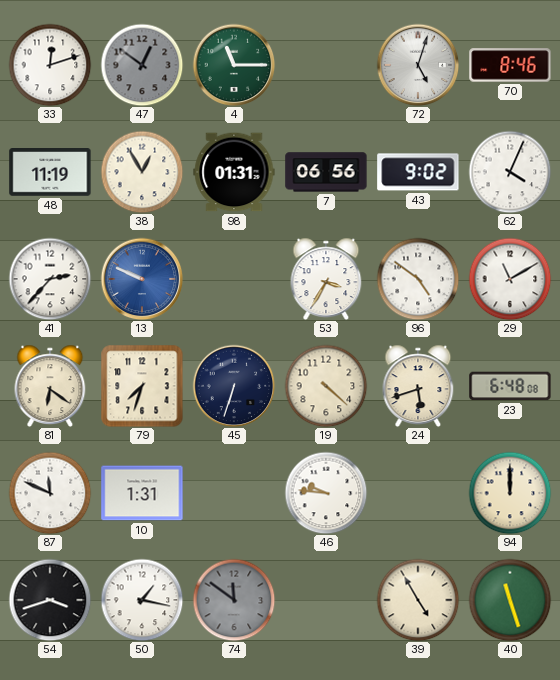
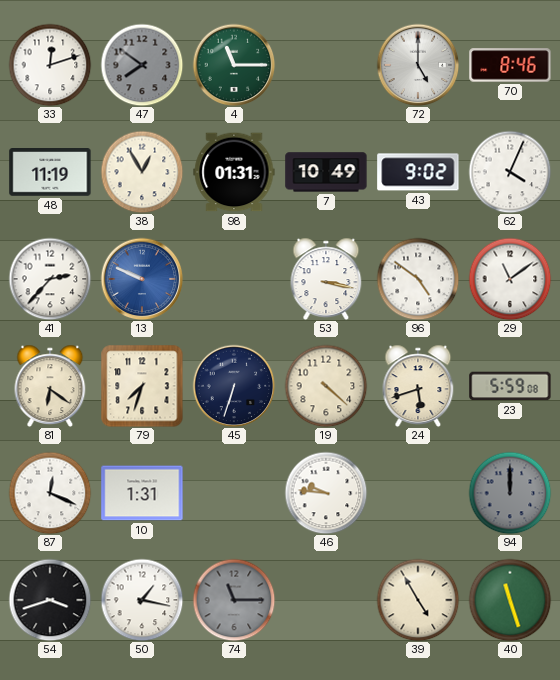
47: 12:51 -> 7:51
72: 5:03 -> 5:00
7: 06:56 -> 10:49
53: 3:35 -> 3:17
29: 11:10 -> 11:09
23: 6:48 -> 5:59
87: 11:49 -> 12:19
94 dial: cream -> grey
74: 11:51 -> 11:15
